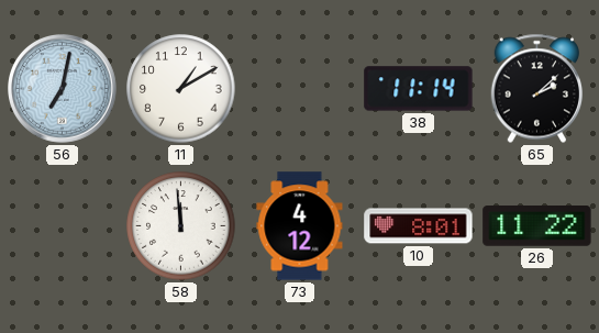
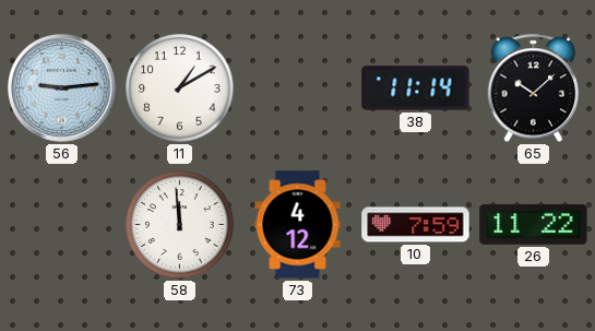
56: 7:02 -> 9:14
65: 2:08 -> 10:08
10: 8:01 -> 7:59
